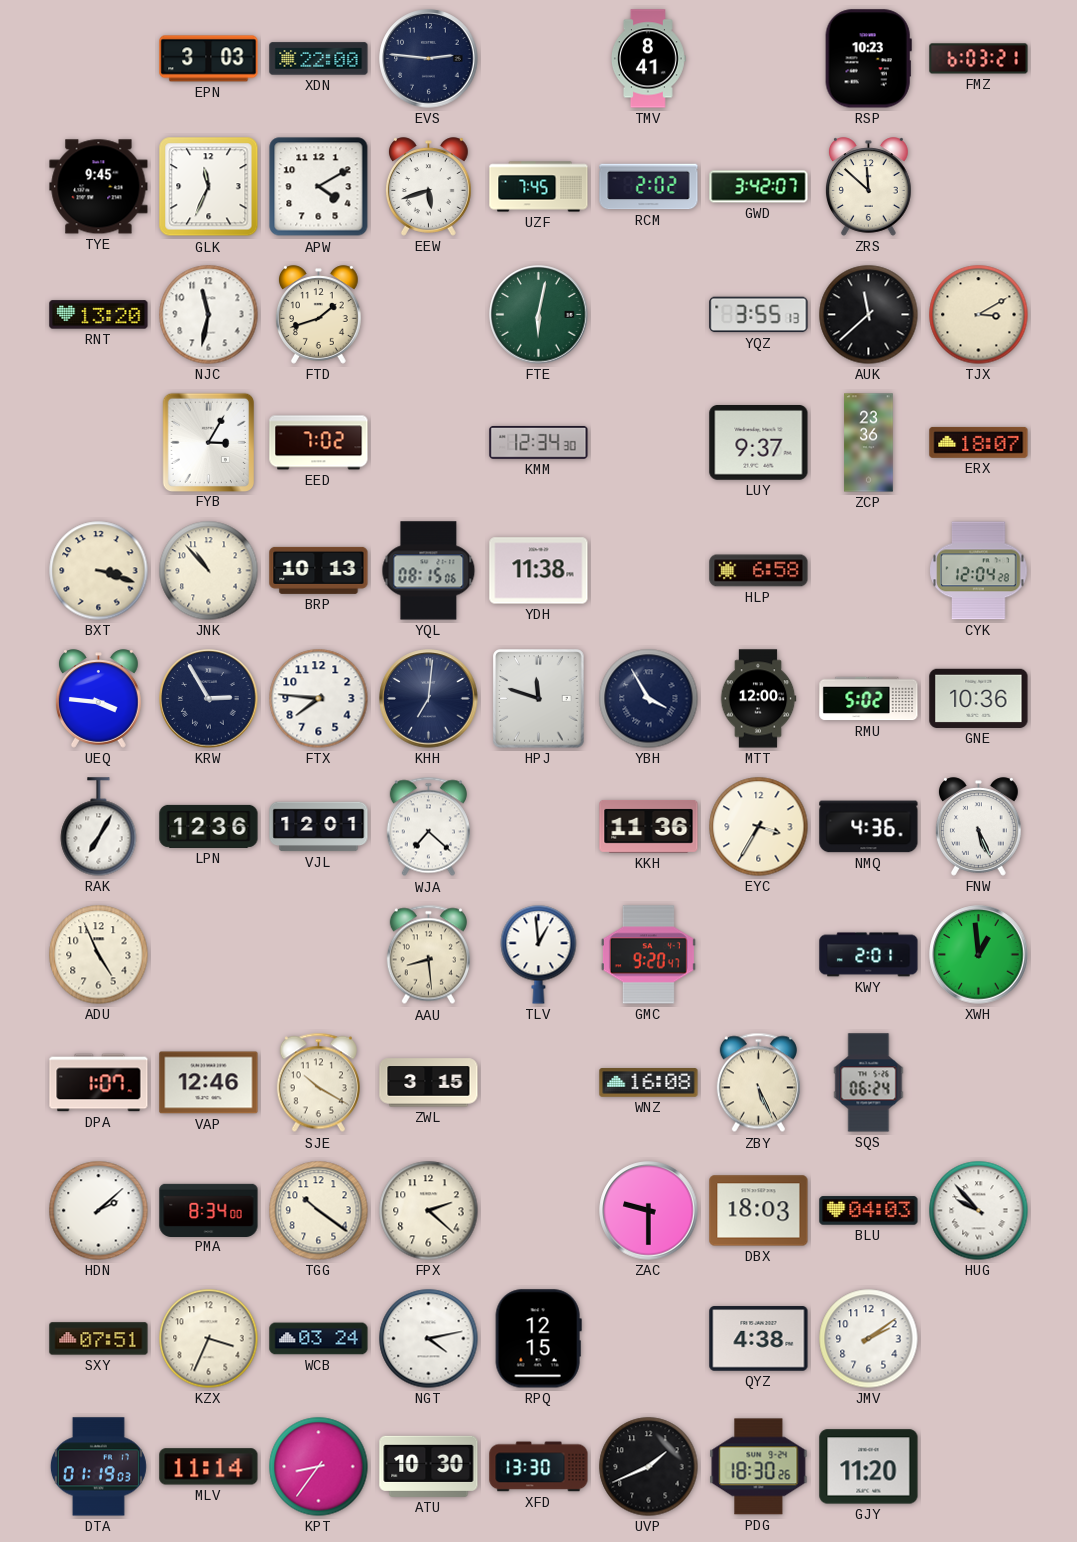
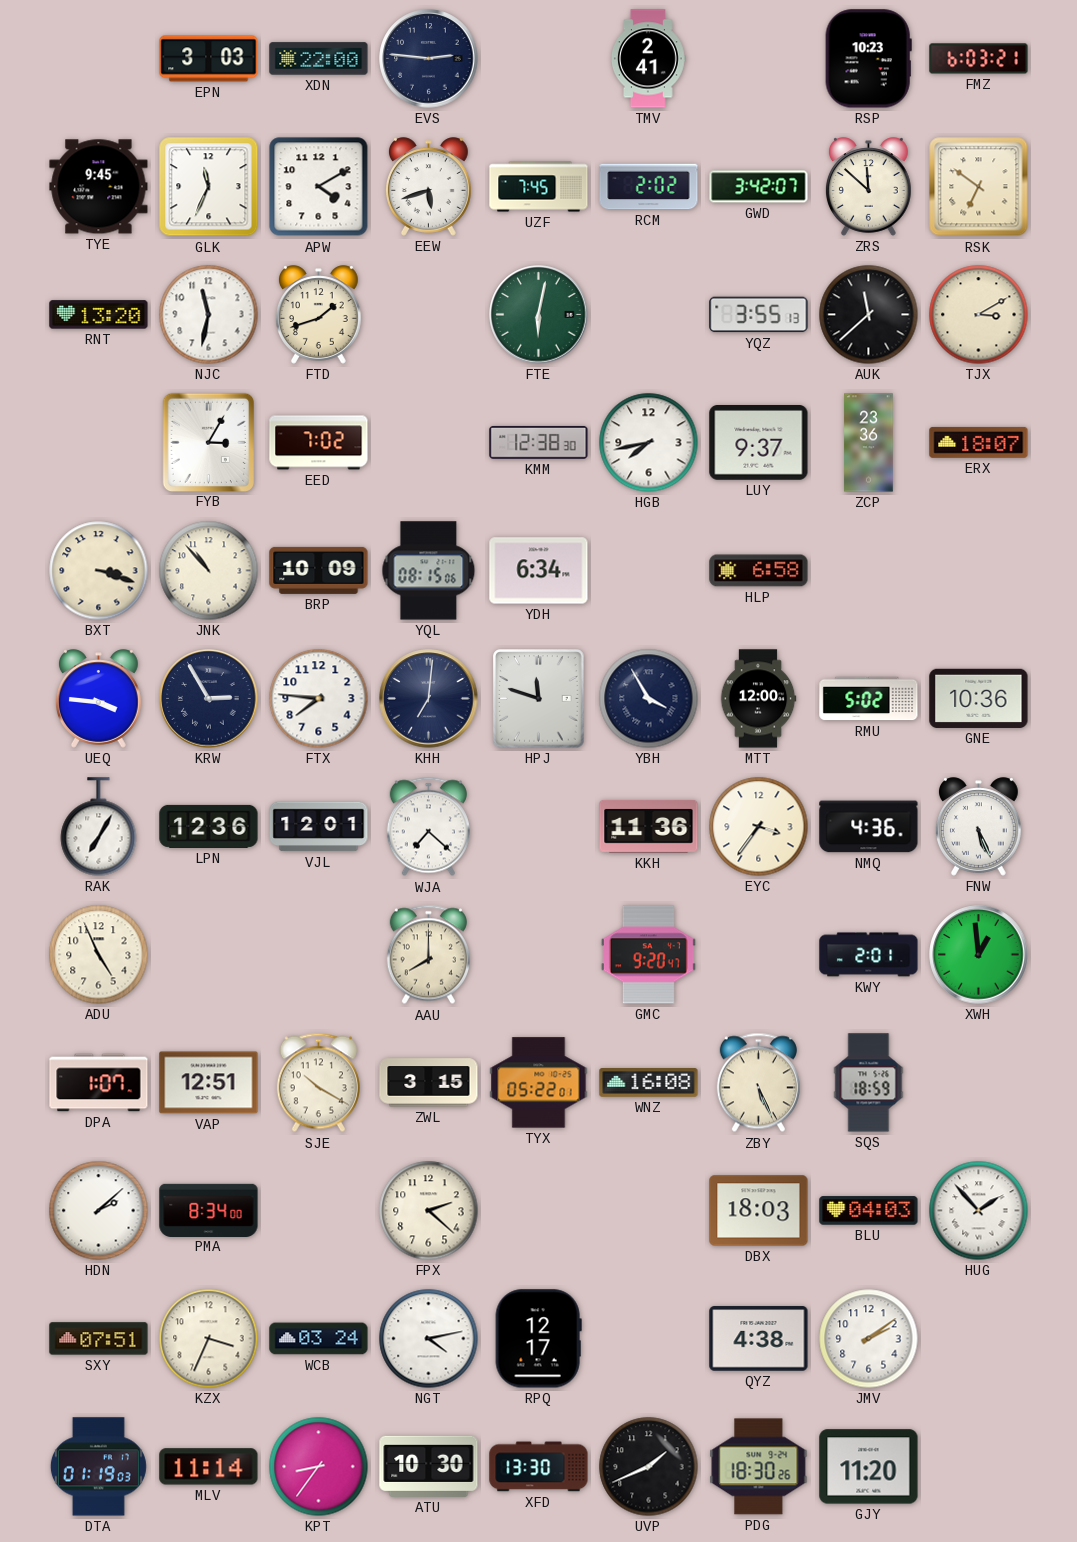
TMV: 8:41 -> 2:41
RSK: none -> 6:51
KMM: 12:34 -> 12:38
HGB: none -> 7:43
BRP: 10:13 -> 10:09
YDH: 11:38 -> 6:34
CYK: 12:04 -> none
EYC: 3:35 -> 3:36
AAU: 8:29 -> 8:00
TLV: 12:59 -> none
VAP: 12:46 -> 12:51
TYX: none -> 05:22
SQS: 06:24 -> 18:59
TGG: 10:21 -> none
ZAC: 9:30 -> none
HUG: 9:53 -> 1:53
RPQ: 12:15 -> 12:17
